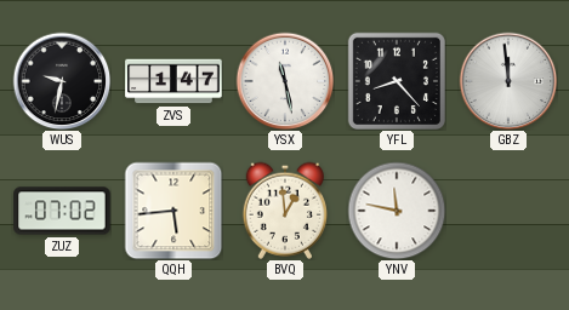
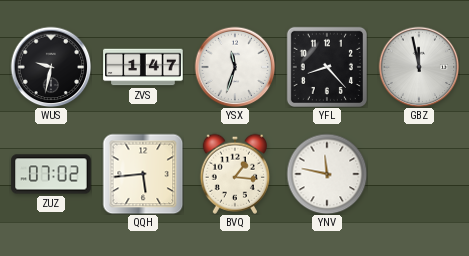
YSX: 11:28 -> 11:33
GBZ: 11:59 -> 11:58
BVQ: 12:59 -> 1:16
